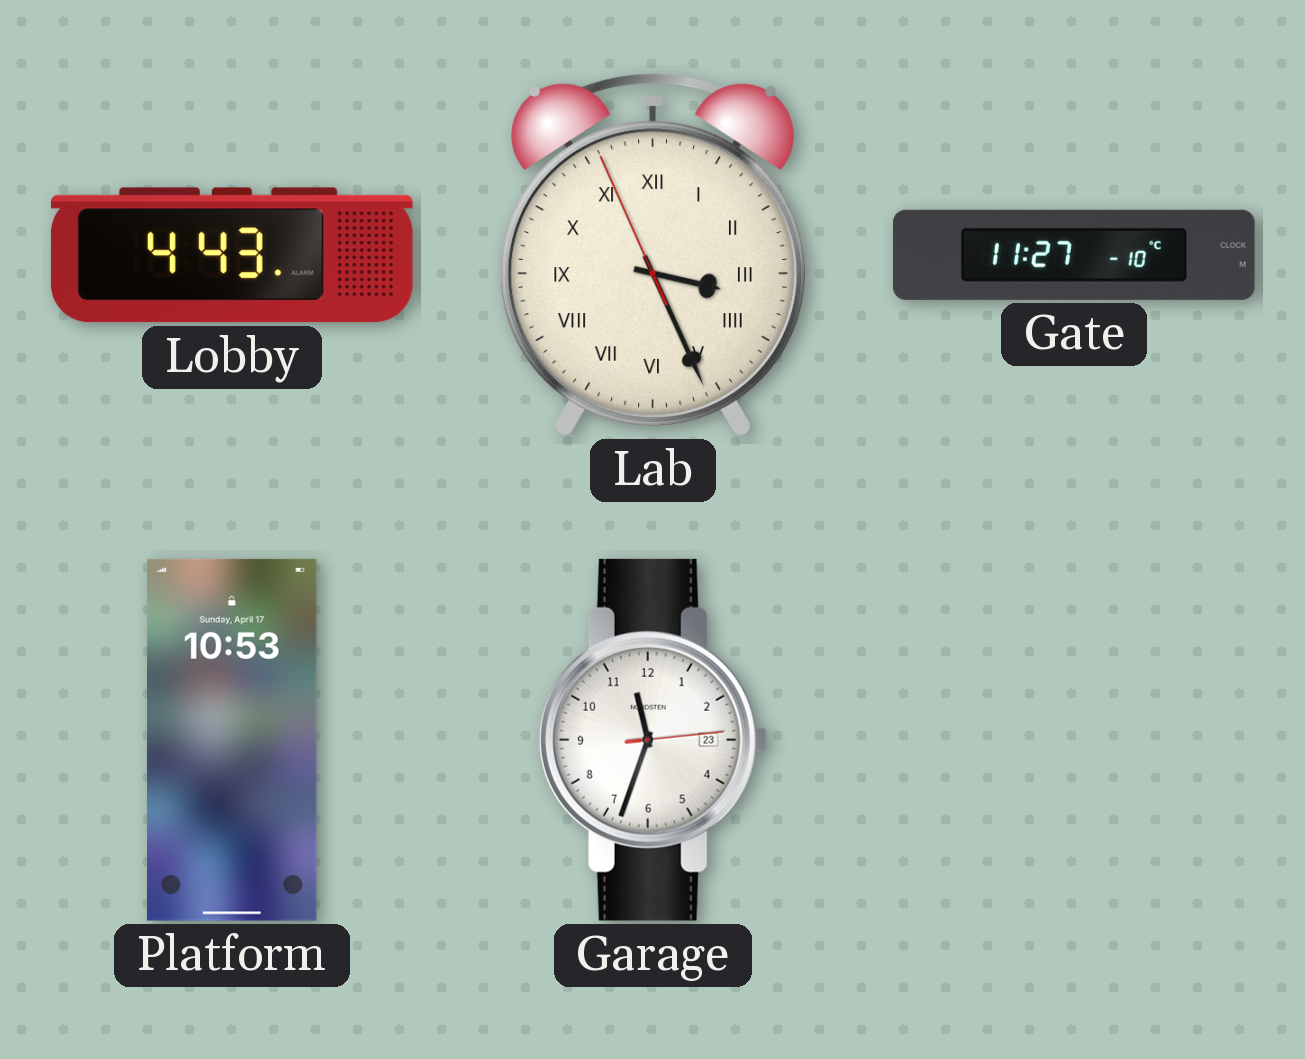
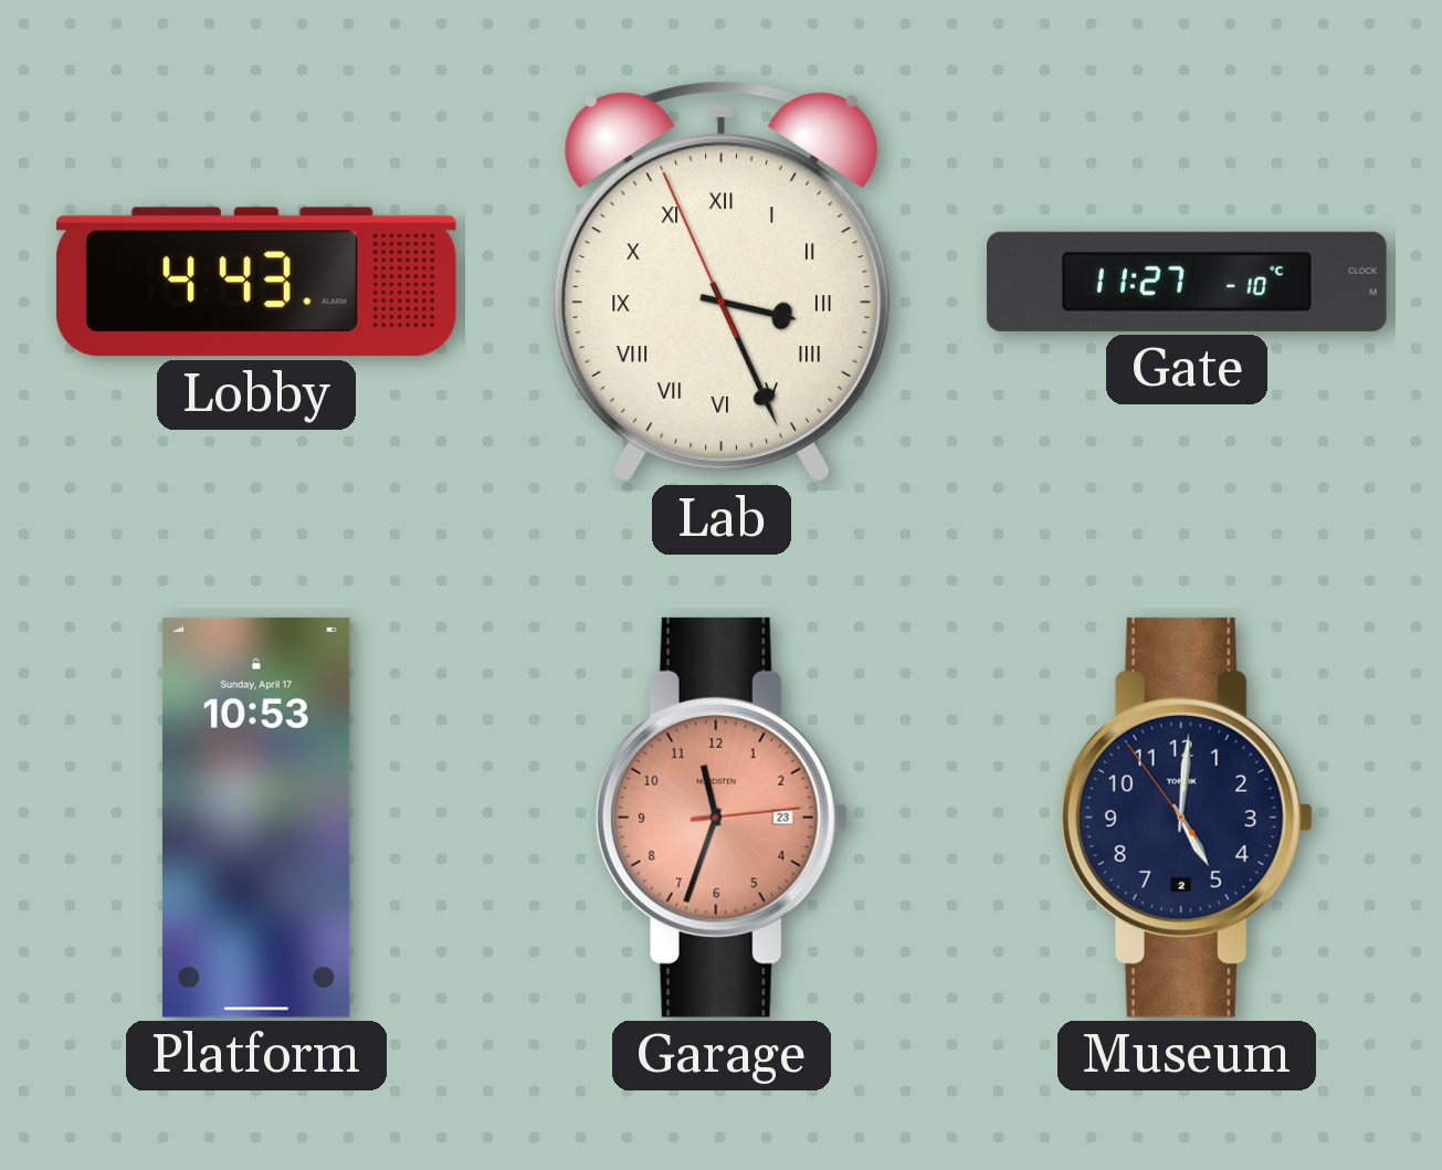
Garage dial: white -> salmon
Museum: none -> 5:00
